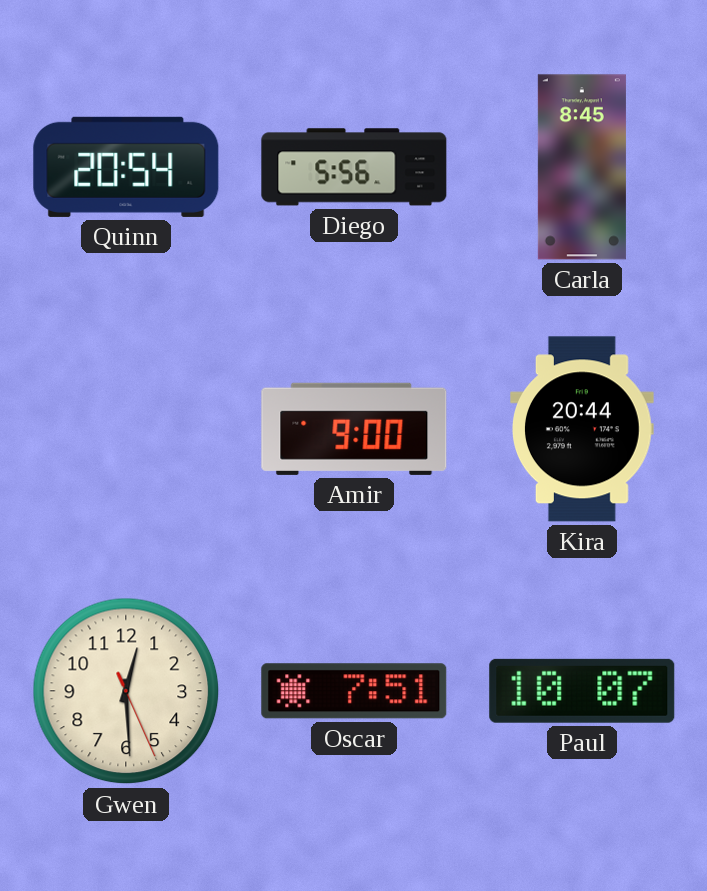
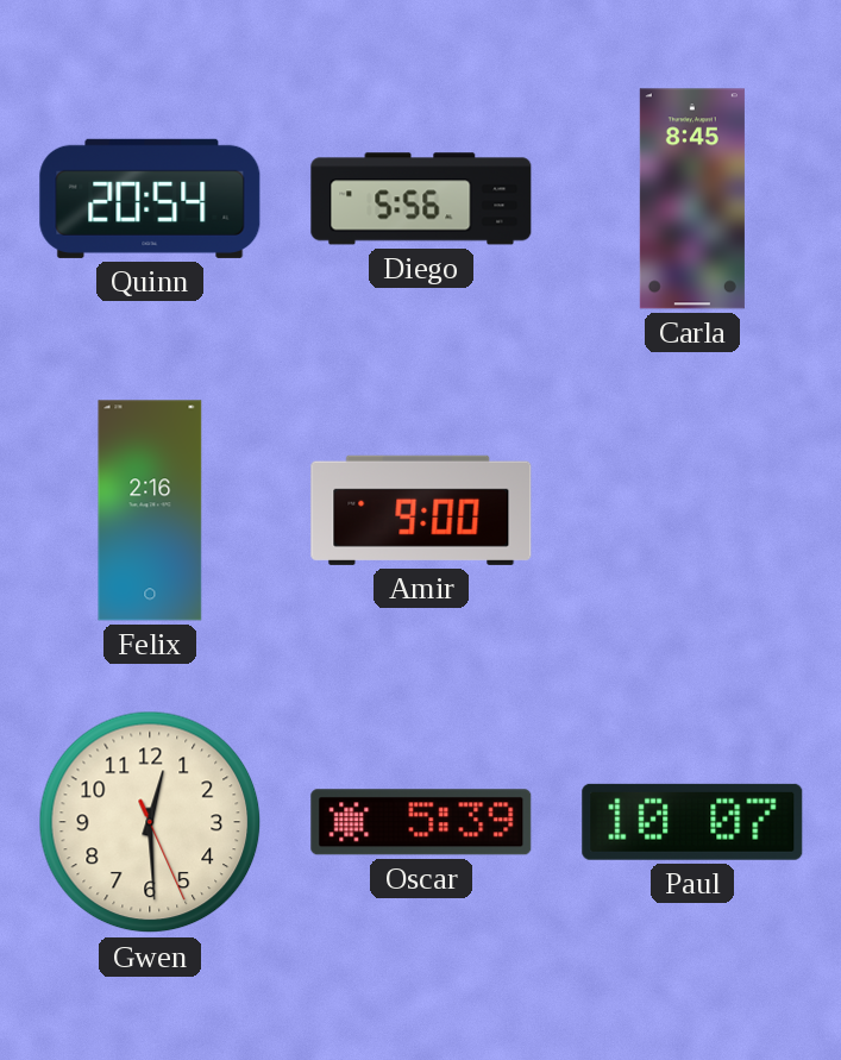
Felix: none -> 2:16
Kira: 20:44 -> none
Oscar: 7:51 -> 5:39
